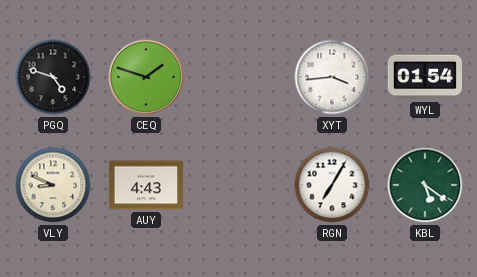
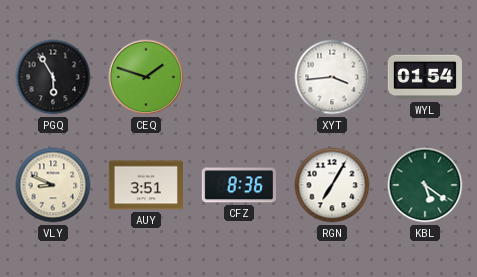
PGQ: 4:48 -> 5:55
AUY: 4:43 -> 3:51
CFZ: none -> 8:36
